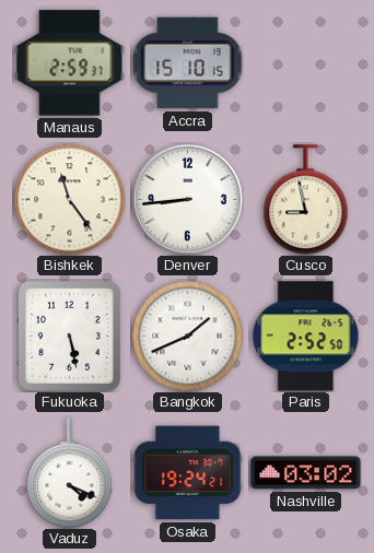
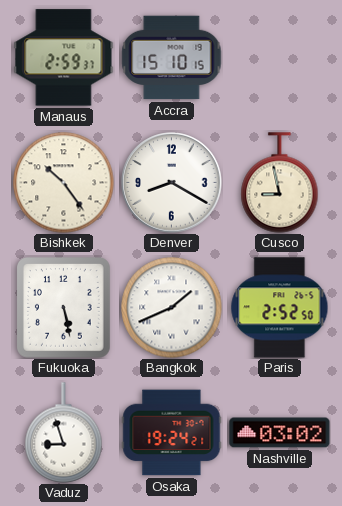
Bishkek: 11:24 -> 10:24
Denver: 8:44 -> 8:20
Vaduz: 4:19 -> 8:57
